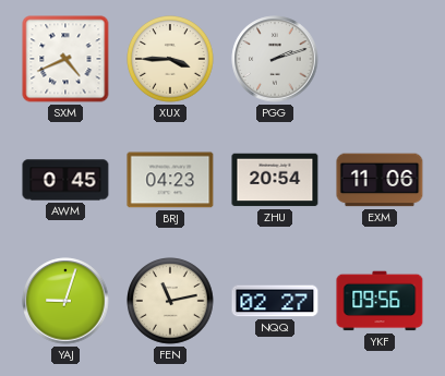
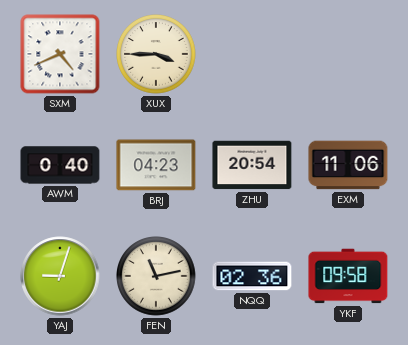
PGG: 2:12 -> none
AWM: 0:45 -> 0:40
NQQ: 02:27 -> 02:36
YKF: 09:56 -> 09:58
